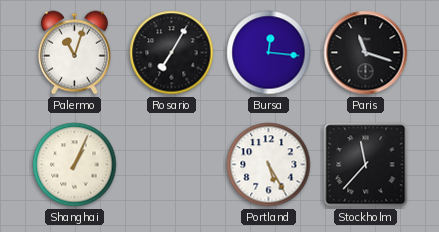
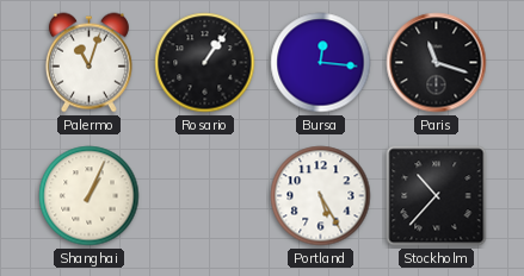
Rosario: 7:05 -> 1:06
Stockholm: 11:37 -> 10:37
